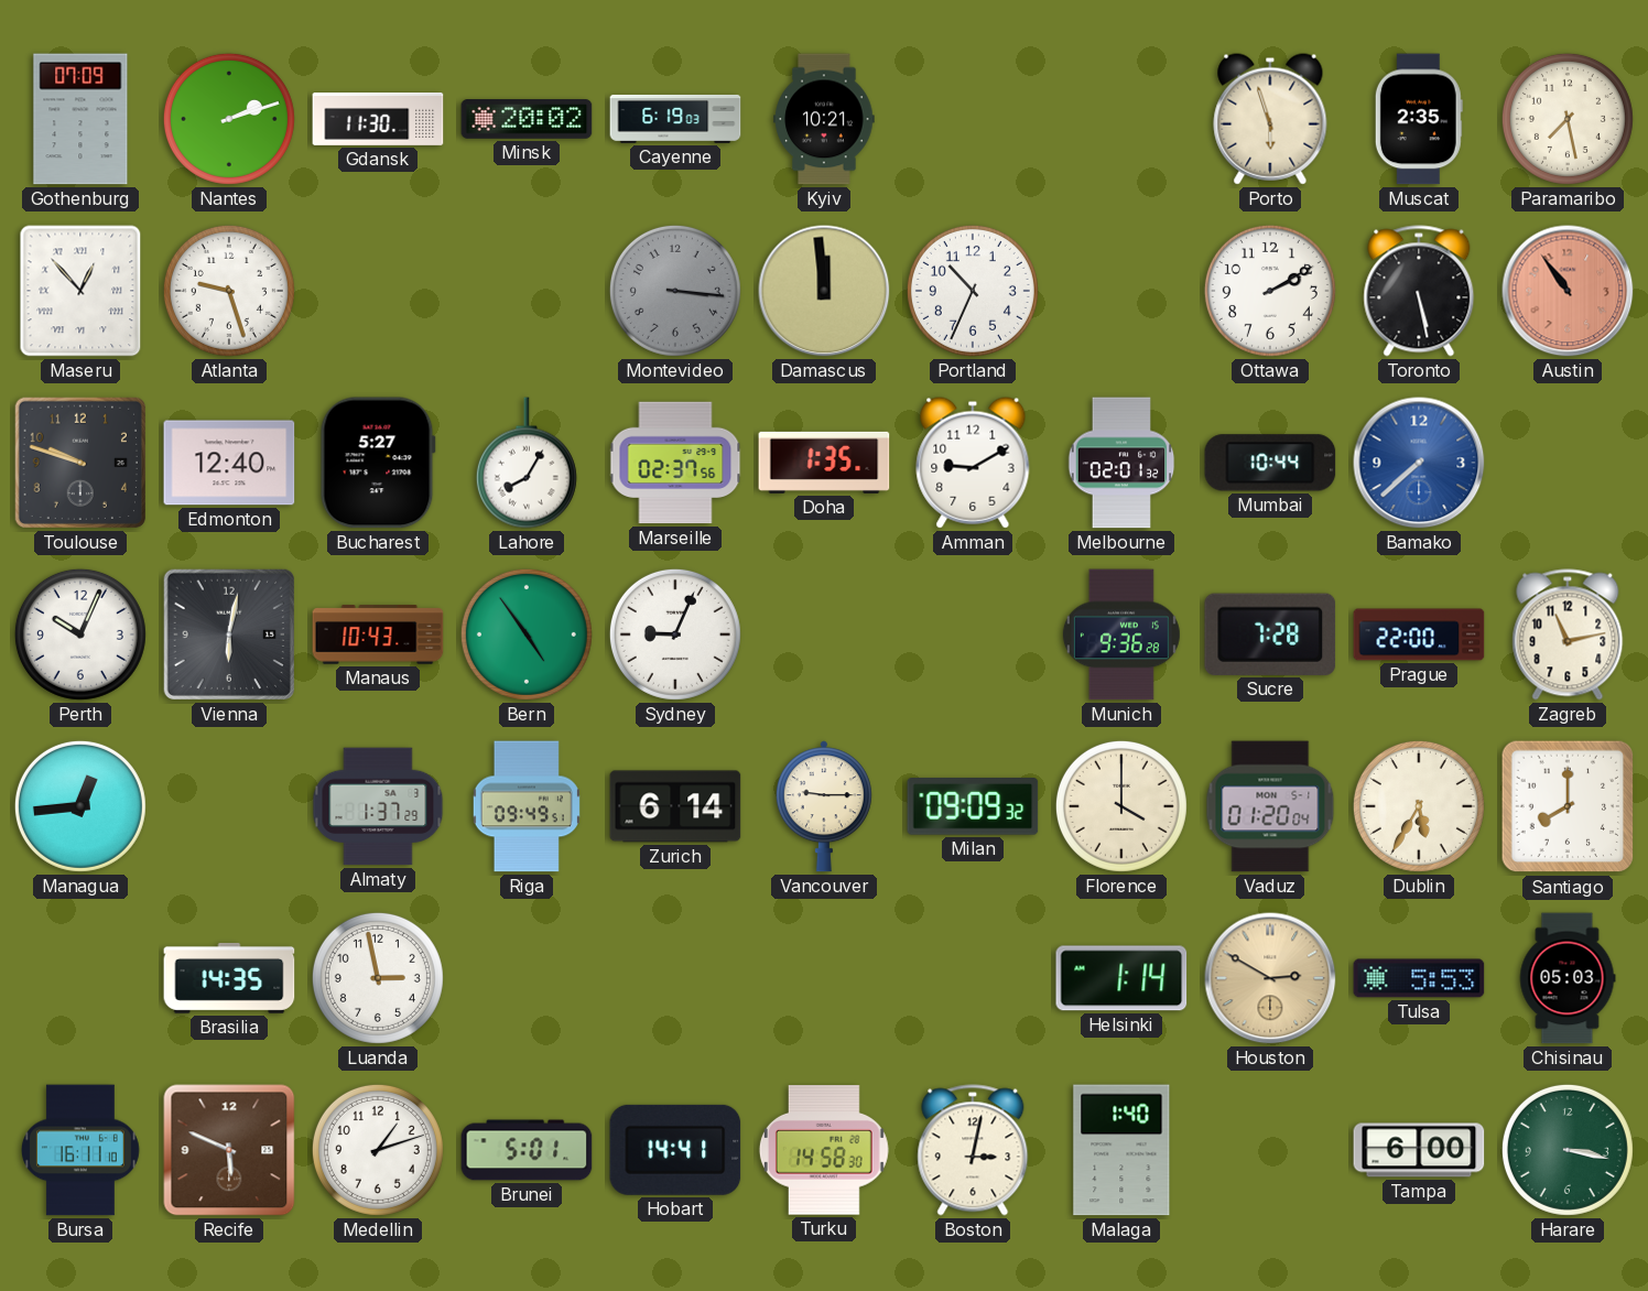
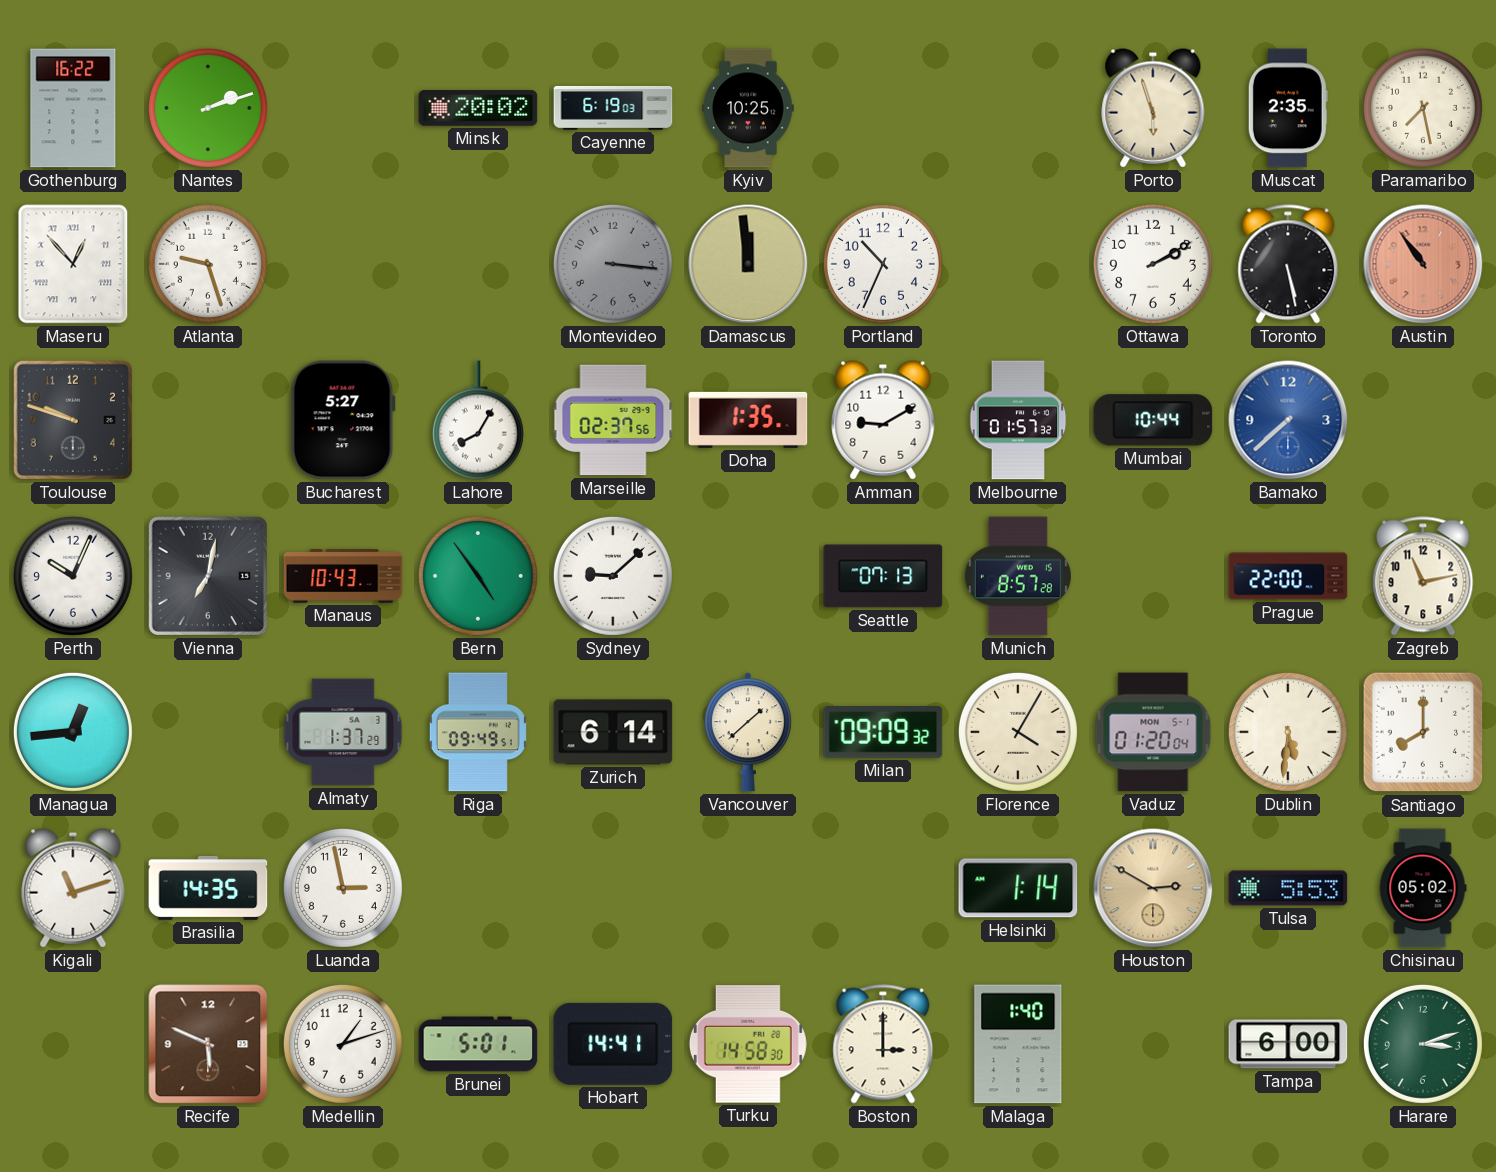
Gothenburg: 07:09 -> 16:22
Gdansk: 11:30 -> none
Kyiv: 10:21 -> 10:25
Edmonton: 12:40 -> none
Melbourne: 02:01 -> 01:57
Vienna: 6:02 -> 7:02
Sydney: 9:04 -> 9:08
Seattle: none -> 07:13
Munich: 9:36 -> 8:57
Sucre: 7:28 -> none
Vancouver: 9:15 -> 1:38
Florence: 4:00 -> 4:05
Dublin: 5:35 -> 5:31
Kigali: none -> 11:12
Chisinau: 05:03 -> 05:02
Bursa: 16:11 -> none
Boston: 3:02 -> 3:00
Harare: 3:17 -> 3:12
